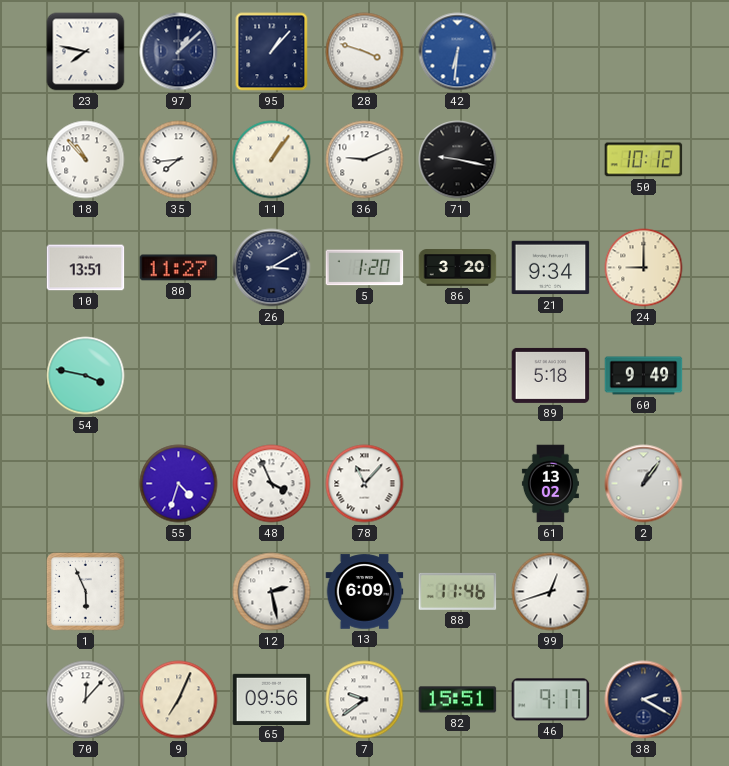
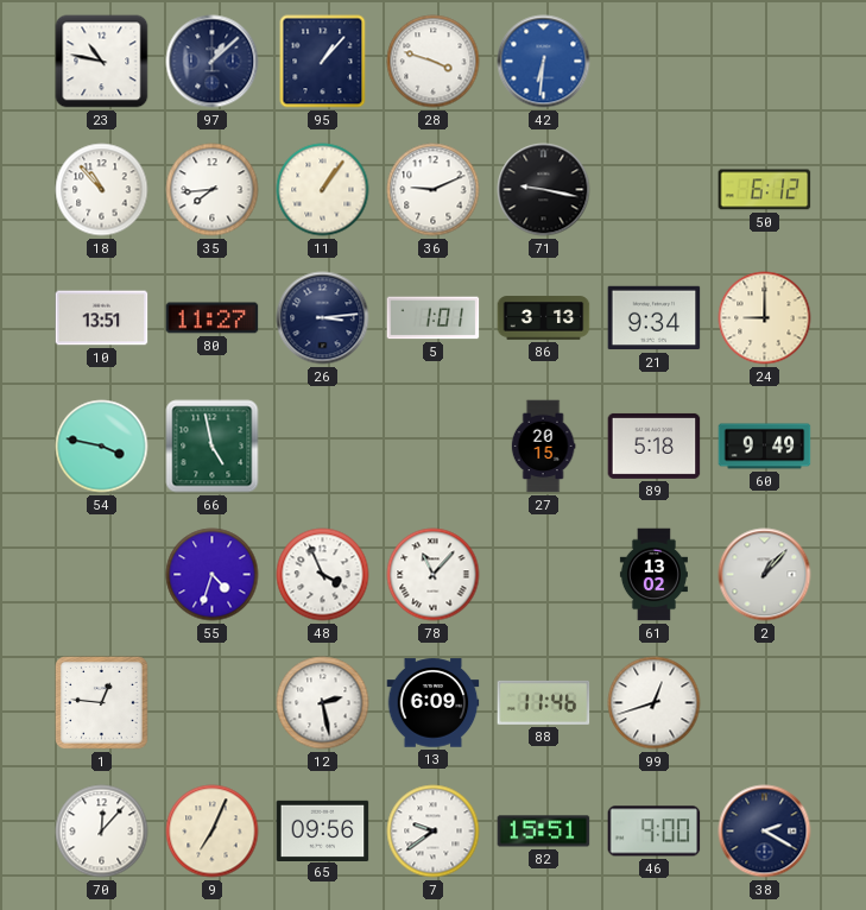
23: 7:47 -> 10:47
50: 10:12 -> 6:12
26: 3:10 -> 3:14
5: 1:20 -> 1:01
86: 3:20 -> 3:13
66: none -> 4:58
27: none -> 20:15
2: 1:06 -> 1:07
1: 5:56 -> 12:46
46: 9:17 -> 9:00
